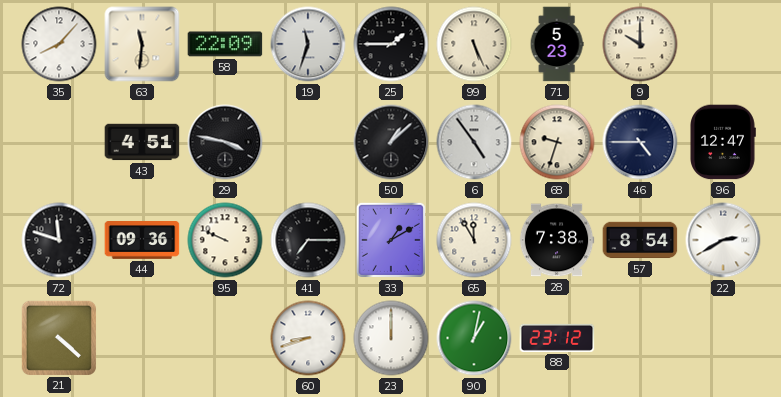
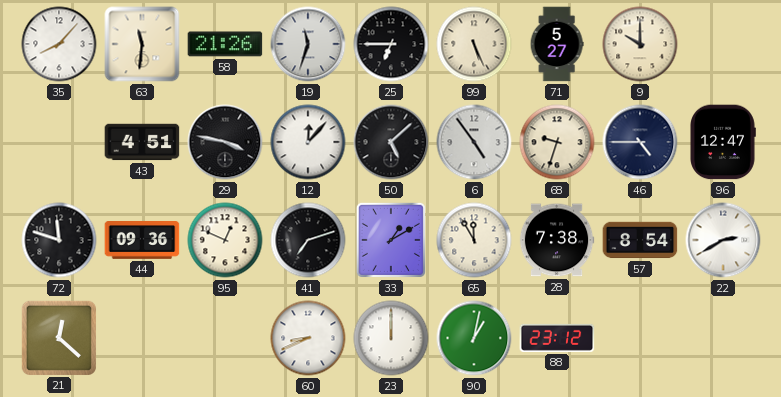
58: 22:09 -> 21:26
25: 1:45 -> 6:45
71: 5:23 -> 5:27
12: none -> 12:07
50: 1:08 -> 5:08
95: 9:49 -> 12:49
41: 7:15 -> 7:12
21: 4:22 -> 12:22
60: 8:42 -> 8:41
